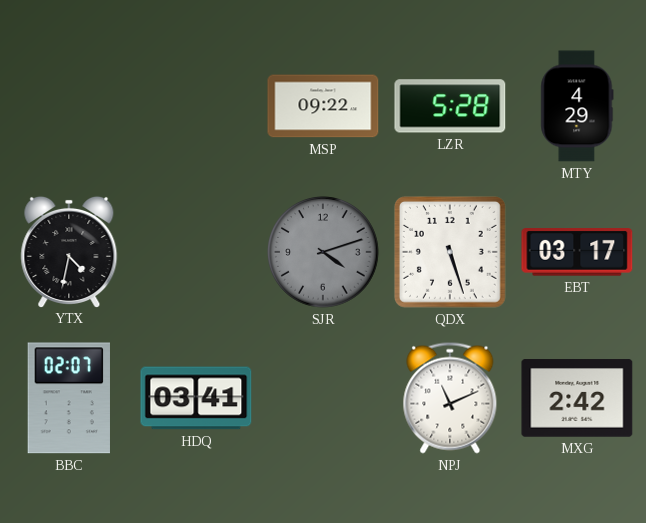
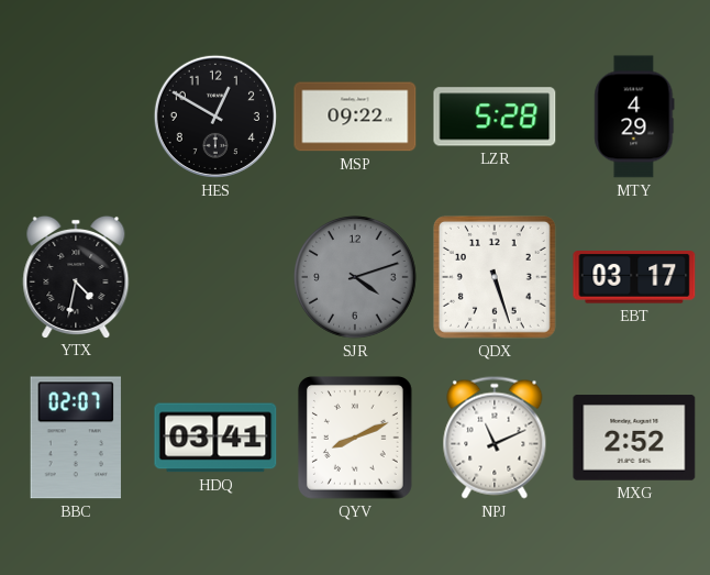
HES: none -> 12:50
QYV: none -> 8:11
MXG: 2:42 -> 2:52
